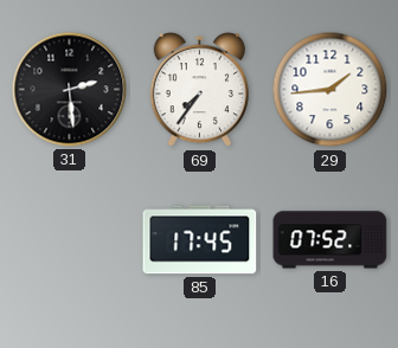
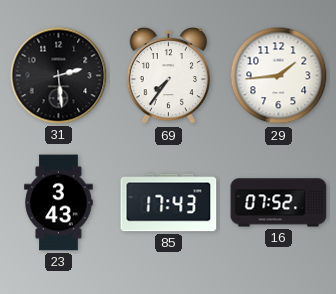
23: none -> 3:43
85: 17:45 -> 17:43
